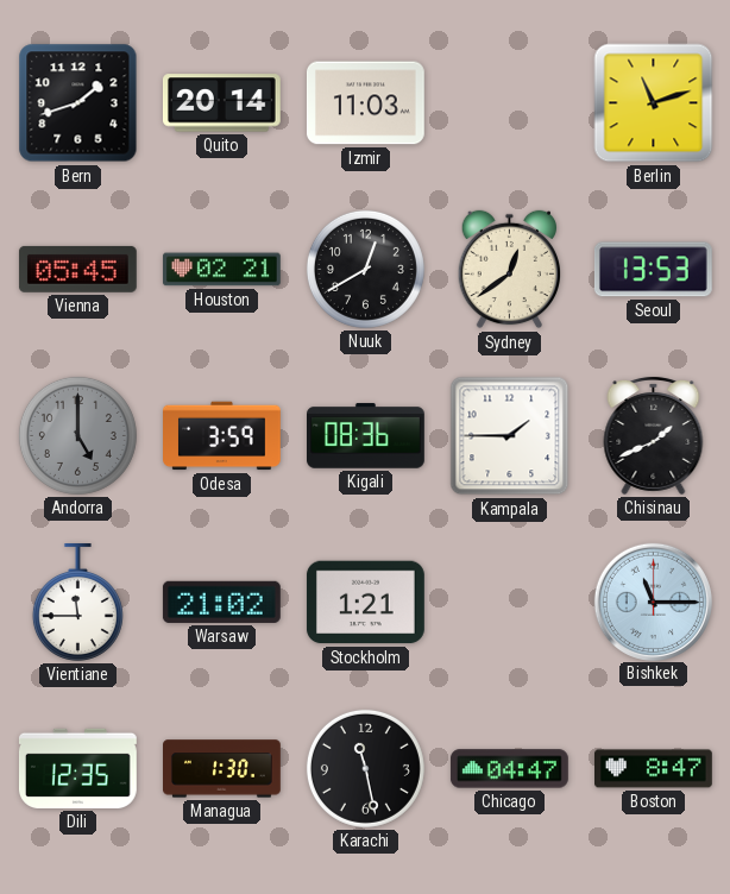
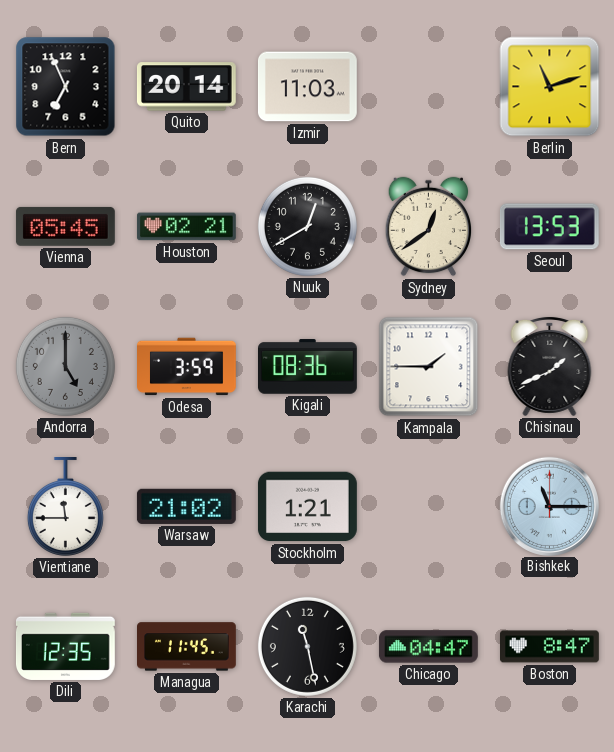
Bern: 1:42 -> 6:56
Managua: 1:30 -> 11:45
